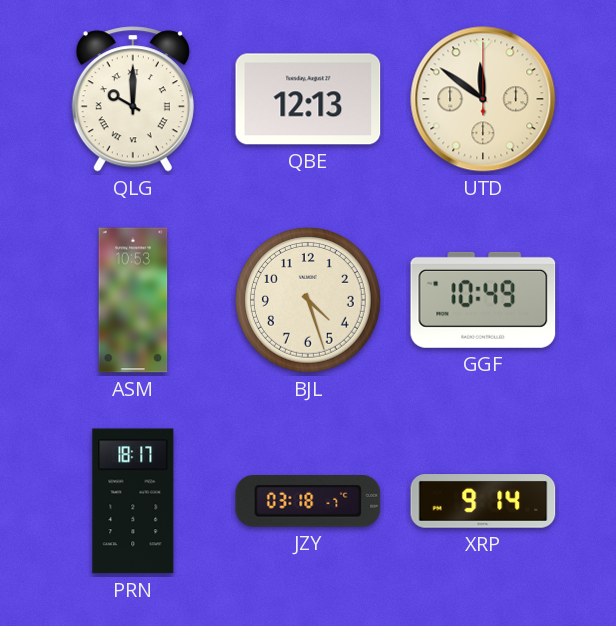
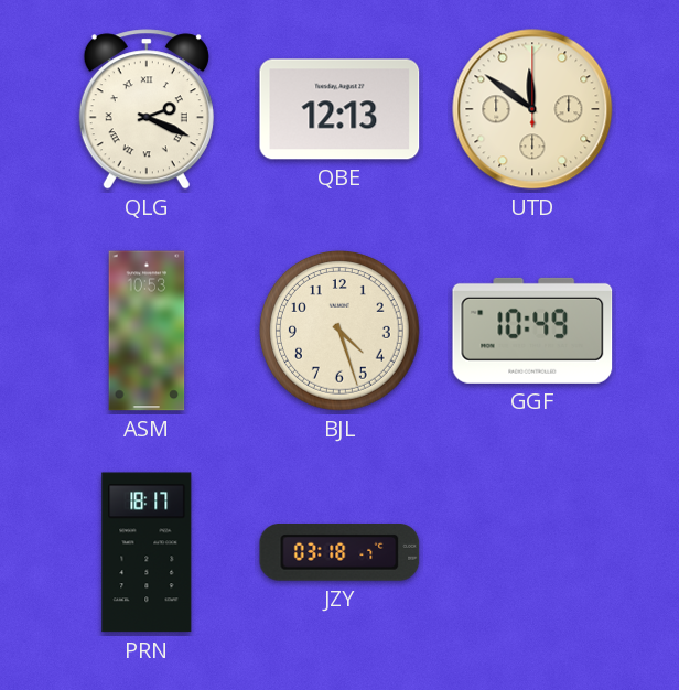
QLG: 10:00 -> 2:19
XRP: 9:14 -> none
